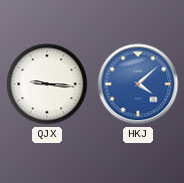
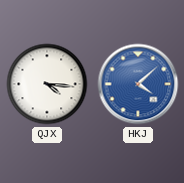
QJX: 9:16 -> 4:16
